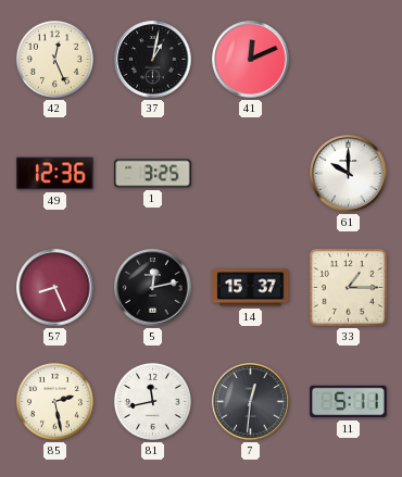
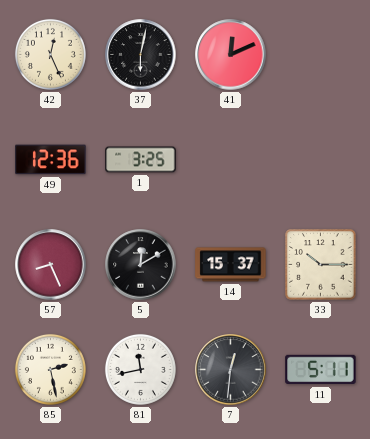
37: 1:02 -> 6:02
61: 10:00 -> none
5: 12:13 -> 12:10
33: 1:15 -> 10:15
